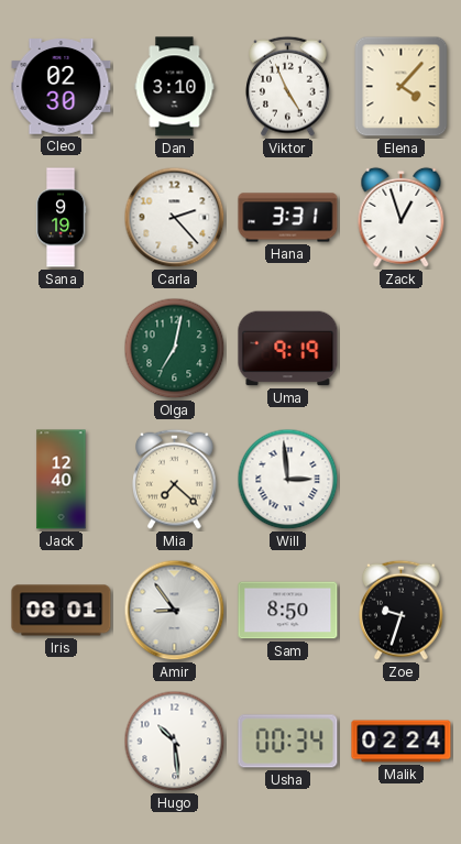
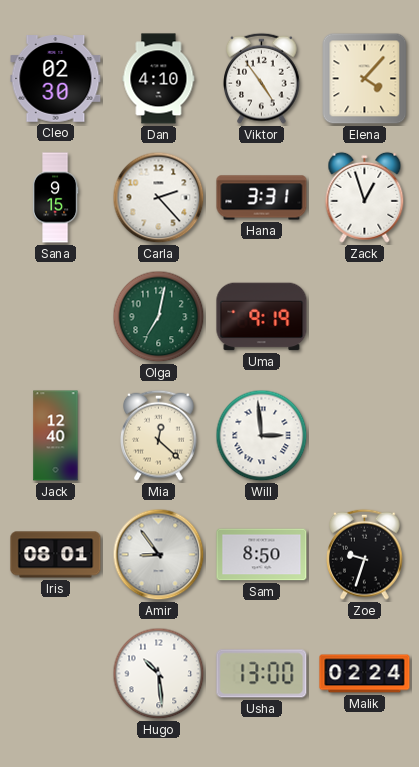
Dan: 3:10 -> 4:10
Viktor: 4:56 -> 4:54
Sana: 9:19 -> 9:15
Mia: 7:22 -> 12:22
Usha: 00:34 -> 13:00
